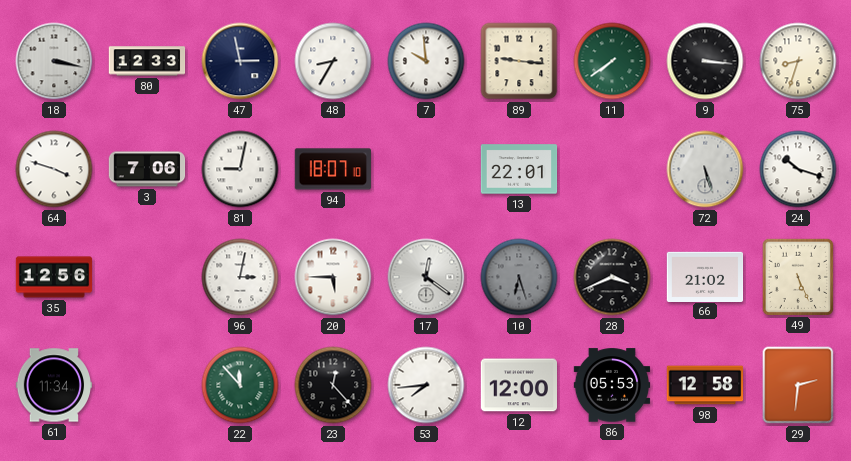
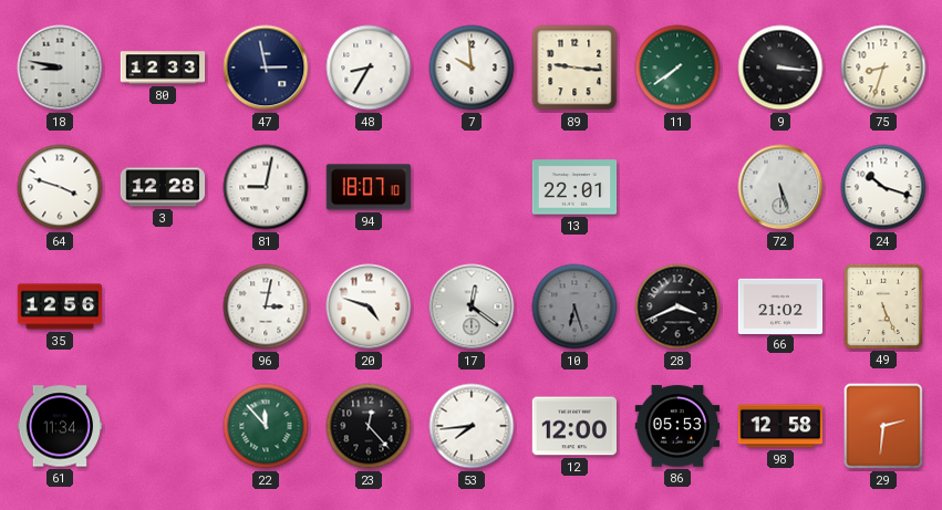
18: 3:17 -> 8:47
3: 7:06 -> 12:28
20: 5:45 -> 4:48
